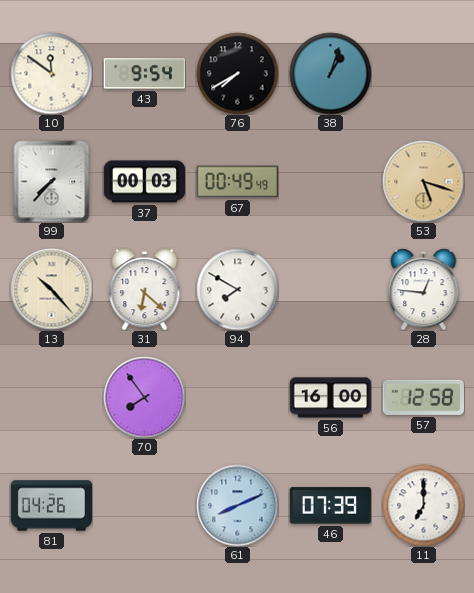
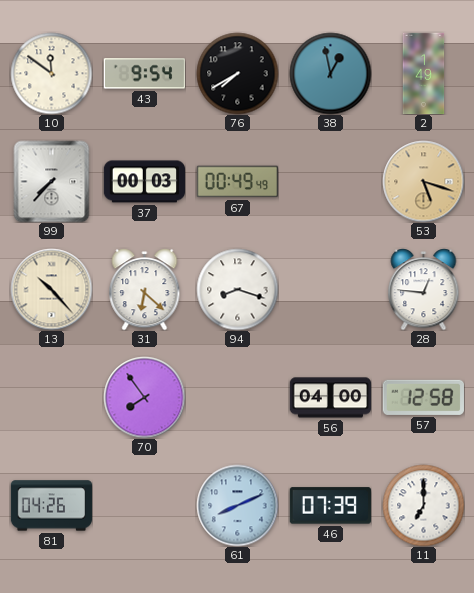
38: 1:03 -> 12:58
2: none -> 1:49
94: 7:50 -> 8:18
56: 16:00 -> 04:00
